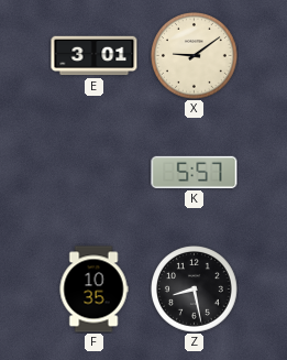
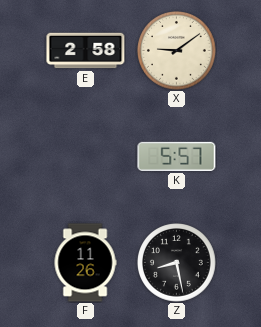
E: 3:01 -> 2:58
F: 10:35 -> 11:26
